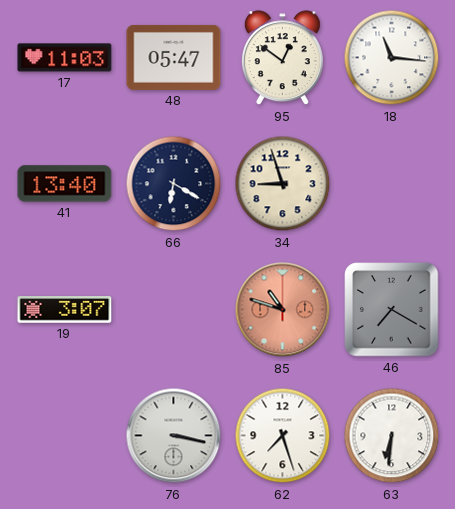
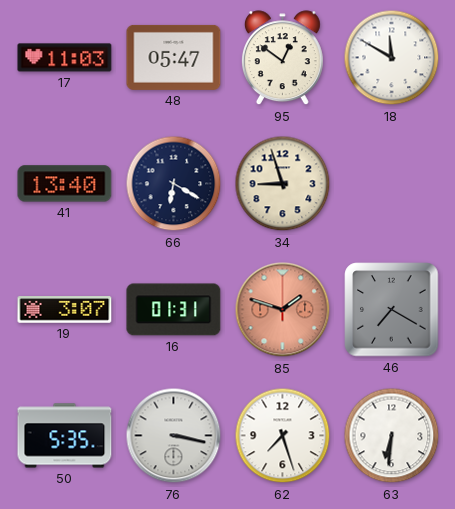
18: 11:16 -> 11:50
16: none -> 01:31
85: 10:48 -> 1:48
50: none -> 5:35
